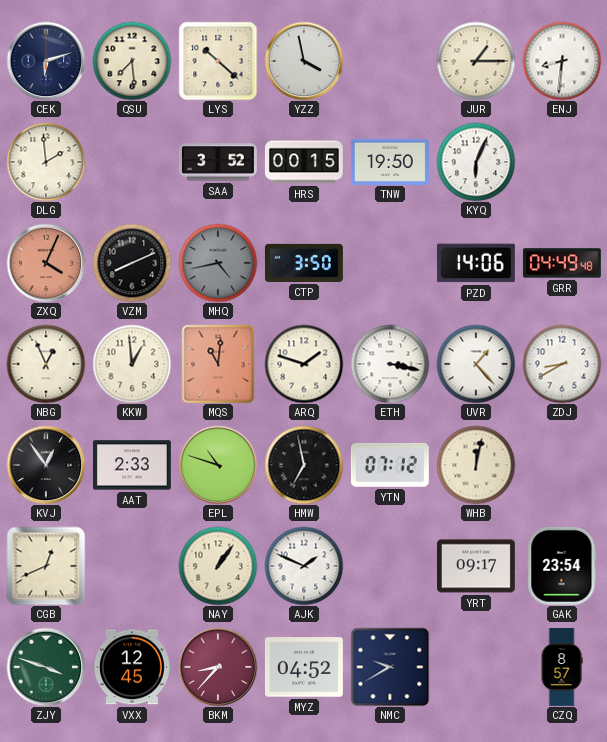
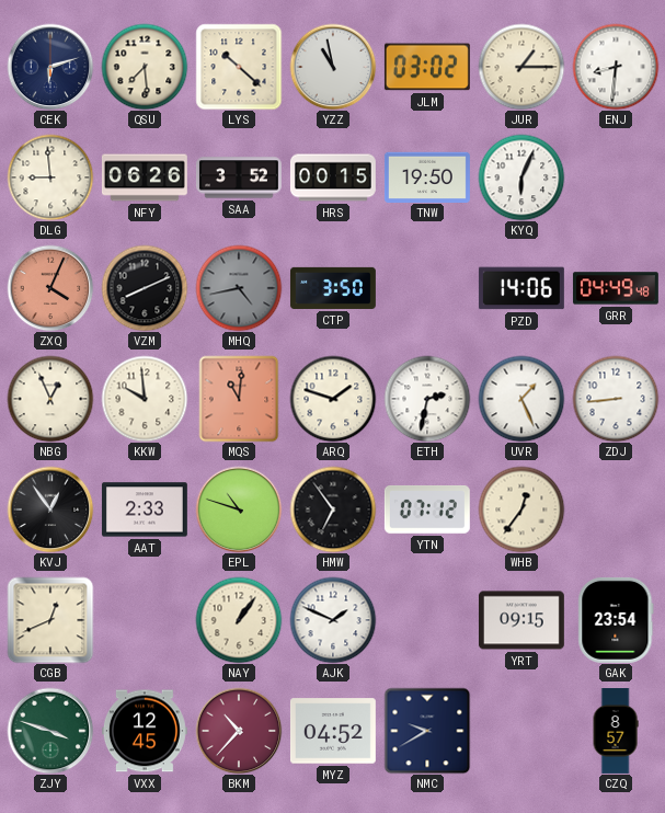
YZZ: 3:58 -> 10:58
JLM: none -> 03:02
DLG: 1:59 -> 8:59
NFY: none -> 06:26
KKW: 12:59 -> 9:59
ETH: 3:17 -> 2:32
UVR: 1:23 -> 1:26
ZDJ: 8:40 -> 8:44
HMW: 6:58 -> 6:54
WHB: 12:02 -> 12:36
YRT: 09:17 -> 09:15
BKM: 8:37 -> 10:37
